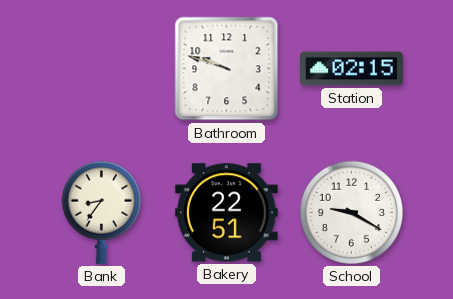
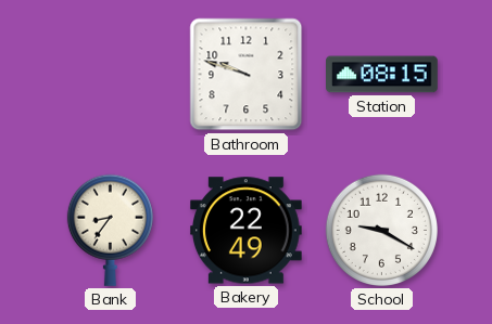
Station: 02:15 -> 08:15
Bakery: 22:51 -> 22:49
